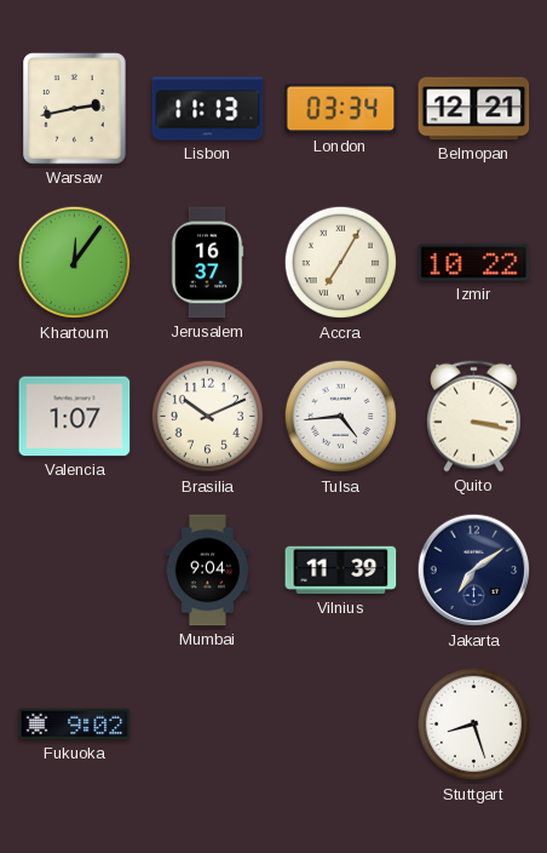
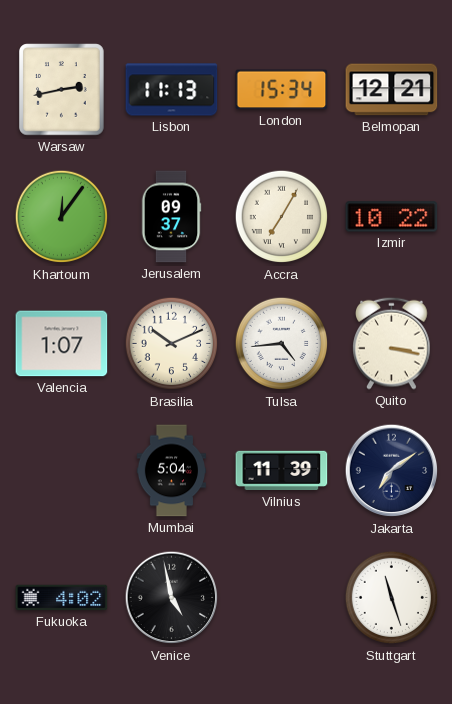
London: 03:34 -> 15:34
Jerusalem: 16:37 -> 09:37
Mumbai: 9:04 -> 5:04
Fukuoka: 9:02 -> 4:02
Venice: none -> 4:58
Stuttgart: 8:27 -> 11:27
